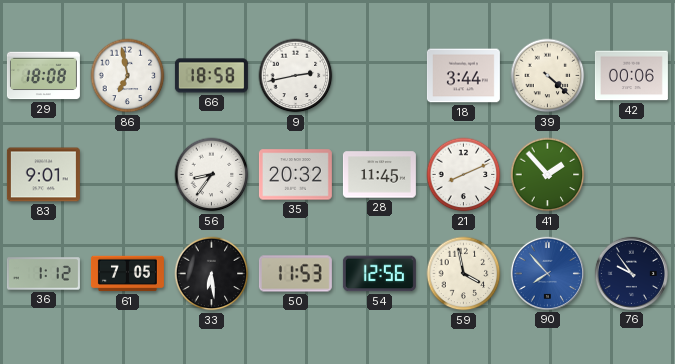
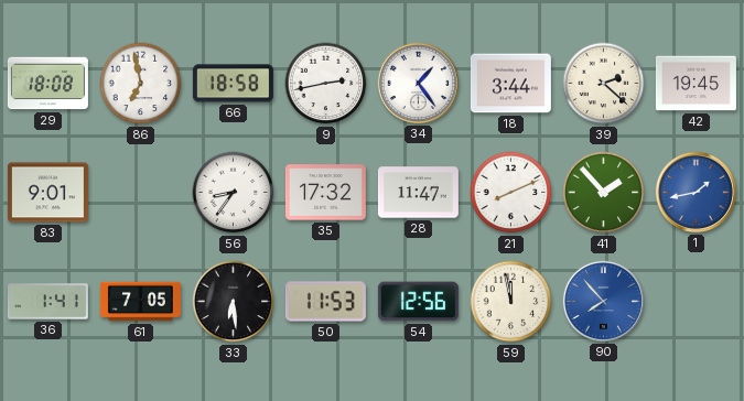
34: none -> 1:24
39: 4:22 -> 2:22
42: 00:06 -> 19:45
35: 20:32 -> 17:32
28: 11:45 -> 11:47
1: none -> 1:43
36: 1:12 -> 1:41
59: 3:58 -> 11:58
76: 9:54 -> none
